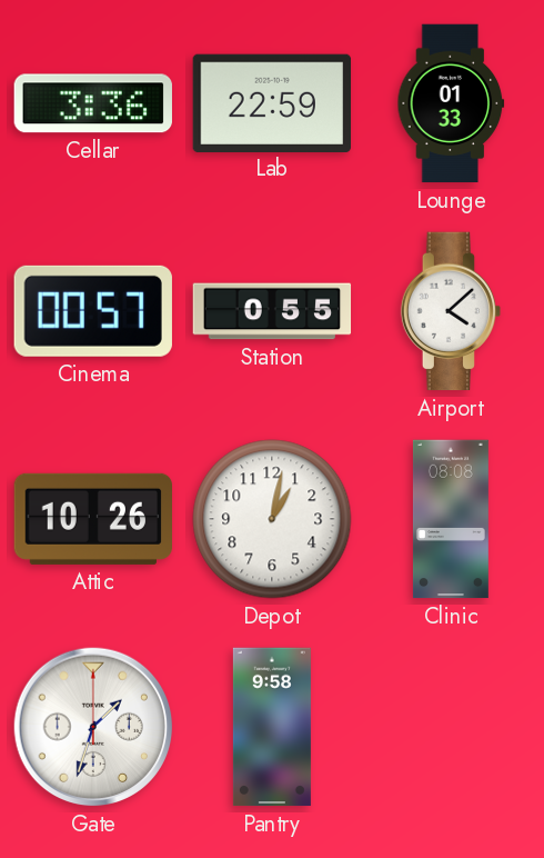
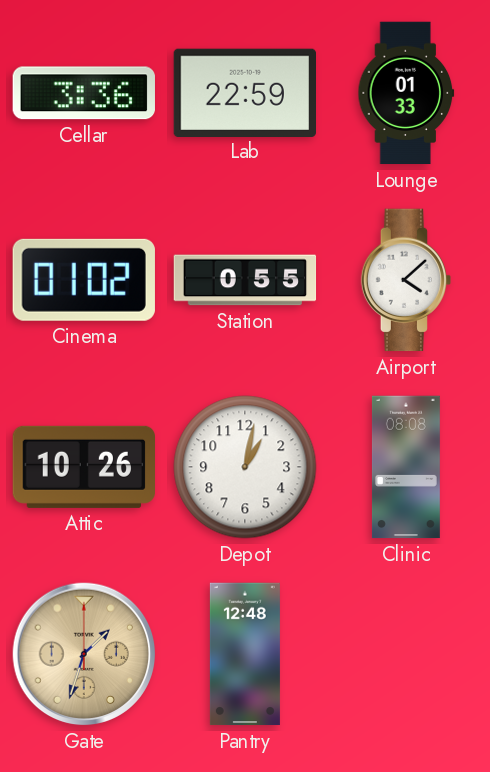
Cinema: 00:57 -> 01:02
Gate dial: white -> champagne
Pantry: 9:58 -> 12:48
